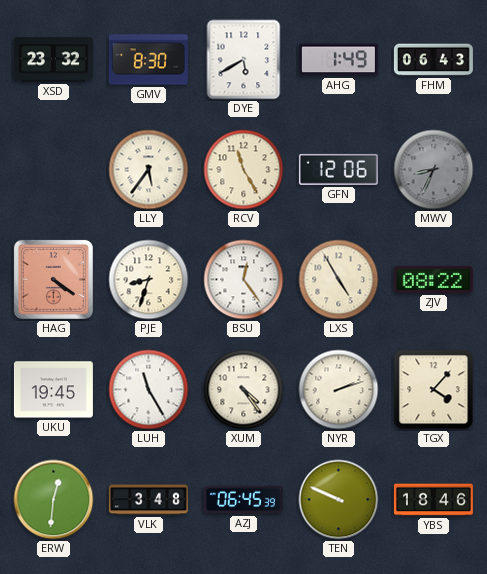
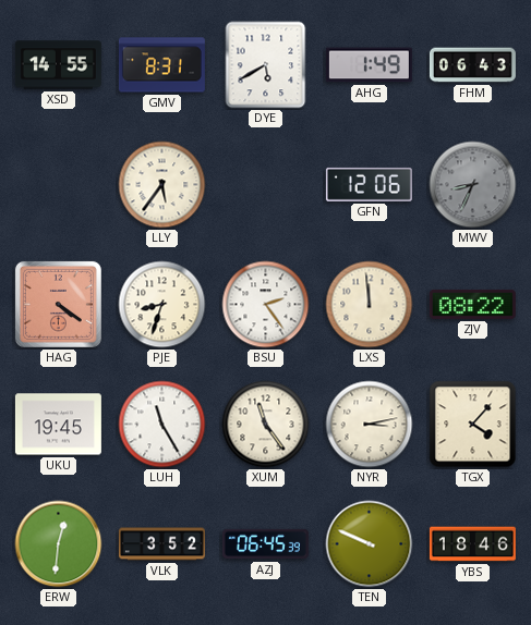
XSD: 23:32 -> 14:55
GMV: 8:30 -> 8:31
RCV: 11:25 -> none
BSU: 12:24 -> 2:24
LXS: 4:55 -> 11:59
XUM: 4:24 -> 11:24
NYR: 2:12 -> 3:13
VLK: 3:48 -> 3:52
